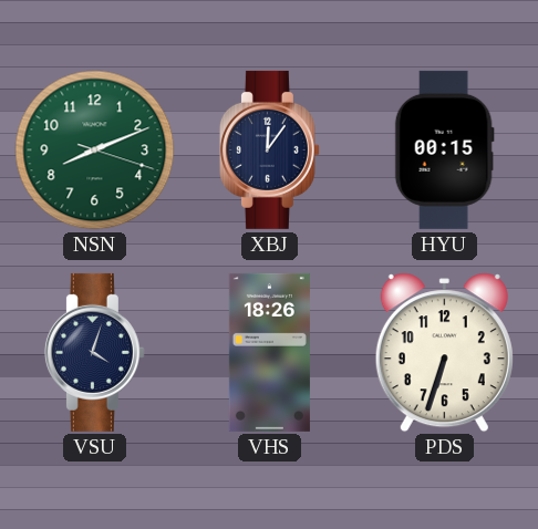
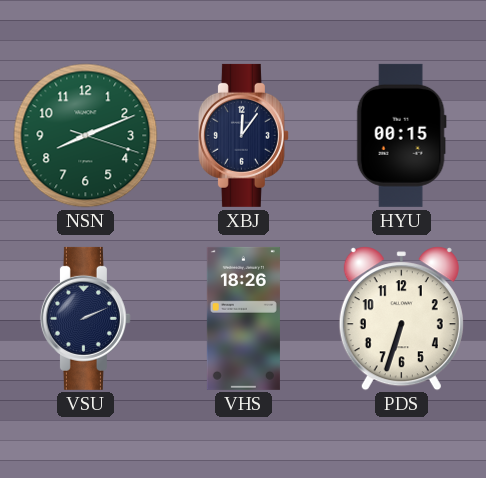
VSU: 4:03 -> 2:11
